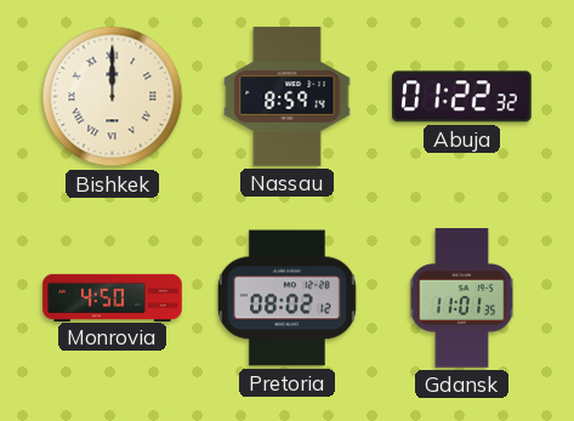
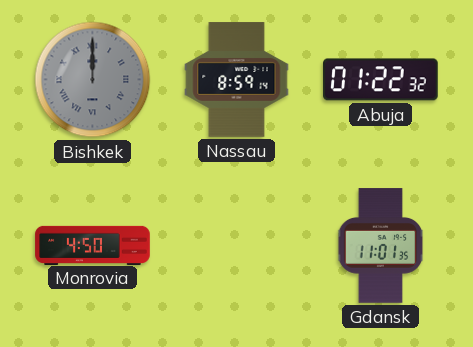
Bishkek dial: cream -> grey
Pretoria: 08:02 -> none
